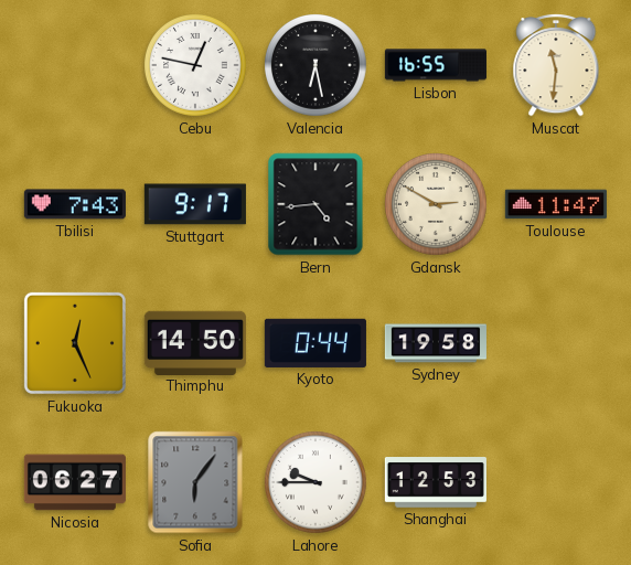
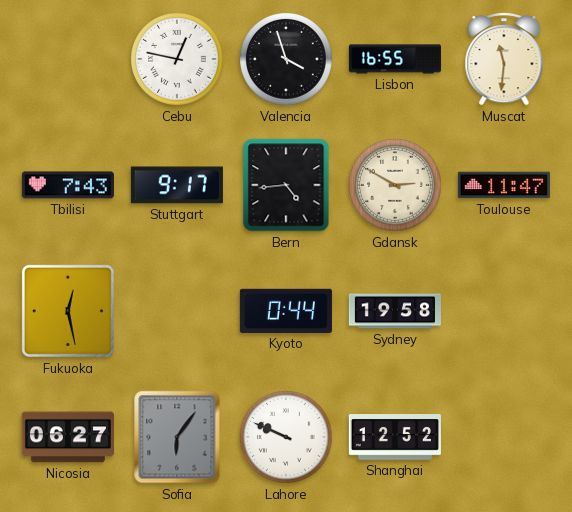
Valencia: 6:28 -> 3:57
Fukuoka: 12:26 -> 12:28
Thimphu: 14:50 -> none
Lahore: 9:45 -> 9:49
Shanghai: 12:53 -> 12:52
